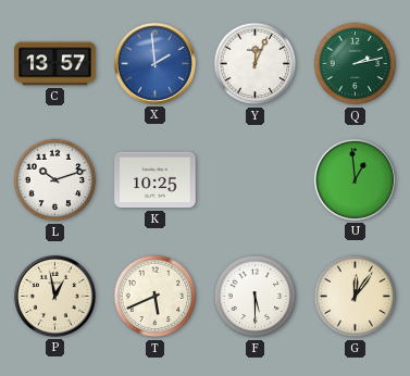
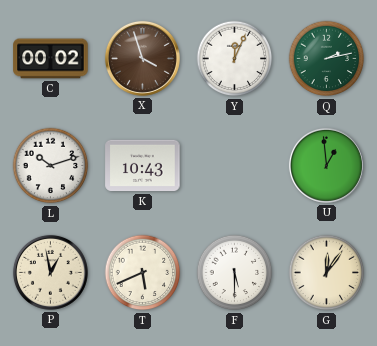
C: 13:57 -> 00:02
X: 1:59 -> 3:57
X dial: blue -> brown
K: 10:25 -> 10:43
